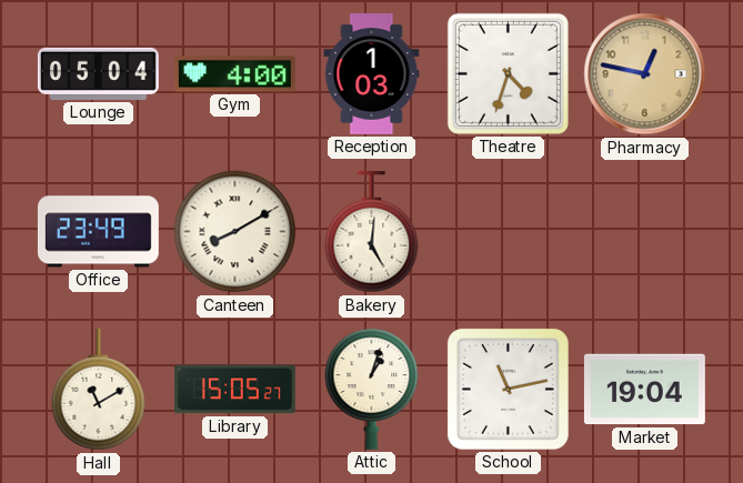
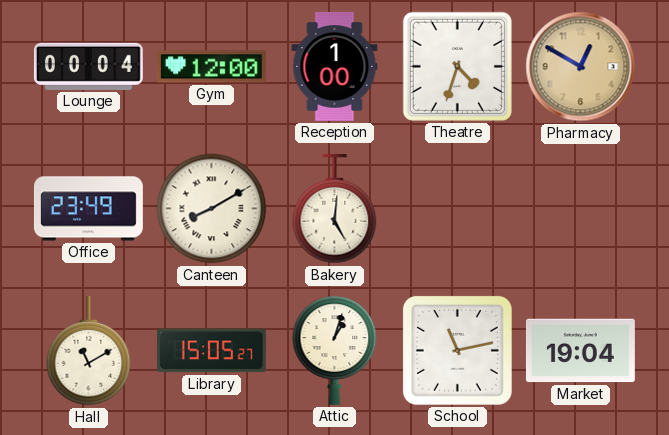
Lounge: 05:04 -> 00:04
Gym: 4:00 -> 12:00
Reception: 1:03 -> 1:00
Pharmacy: 12:47 -> 12:50
